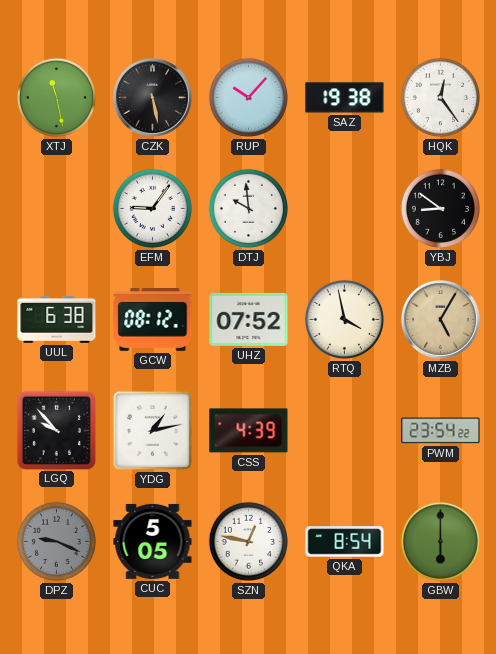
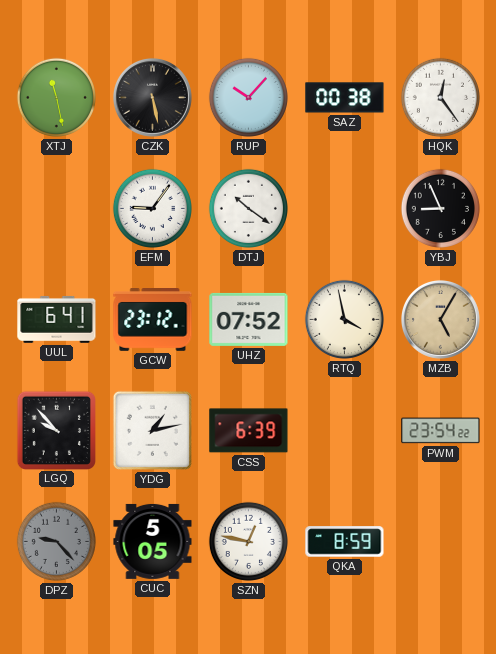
SAZ: 19:38 -> 00:38
DTJ: 9:59 -> 10:21
YBJ: 8:51 -> 8:56
UUL: 6:38 -> 6:41
GCW: 08:12 -> 23:12
CSS: 4:39 -> 6:39
DPZ: 9:19 -> 9:23
QKA: 8:54 -> 8:59
GBW: 6:00 -> none
